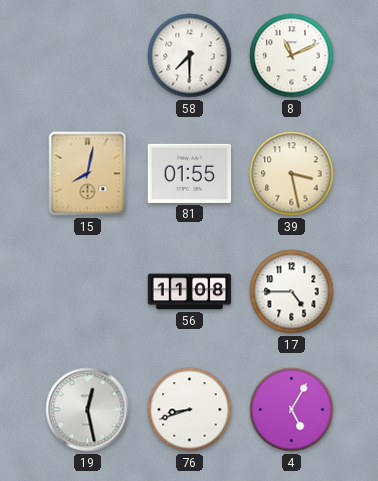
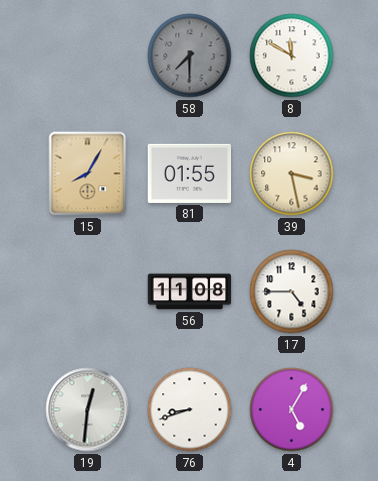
58 dial: white -> grey
8: 11:11 -> 11:50
15: 8:02 -> 8:05
19: 12:28 -> 12:31
